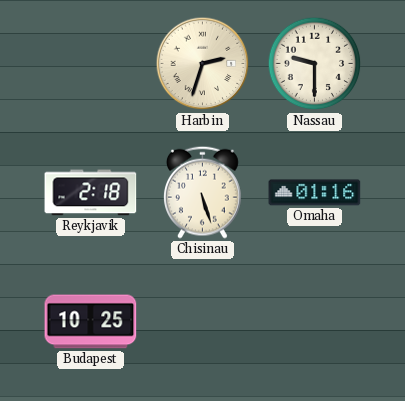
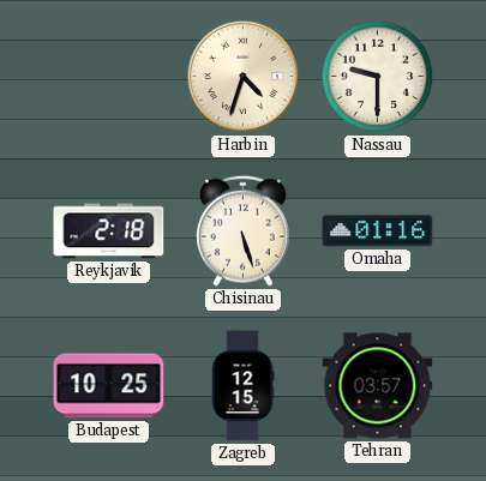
Harbin: 2:33 -> 4:33
Zagreb: none -> 12:15
Tehran: none -> 03:57
